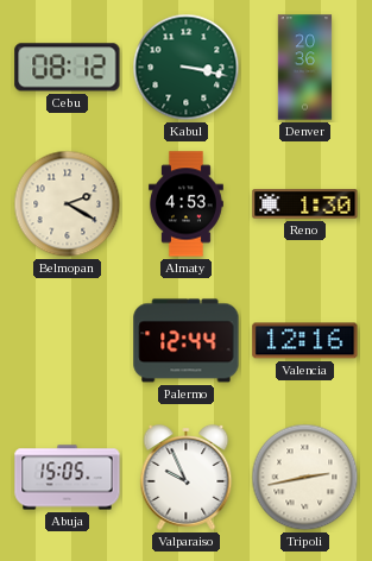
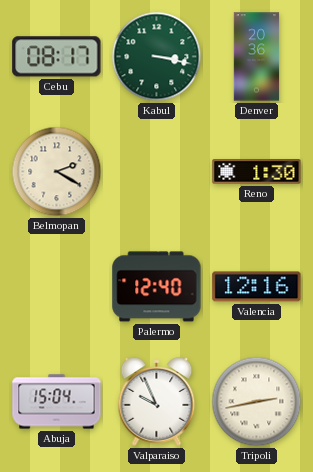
Cebu: 08:12 -> 08:17
Almaty: 4:53 -> none
Palermo: 12:44 -> 12:40
Abuja: 15:05 -> 15:04
